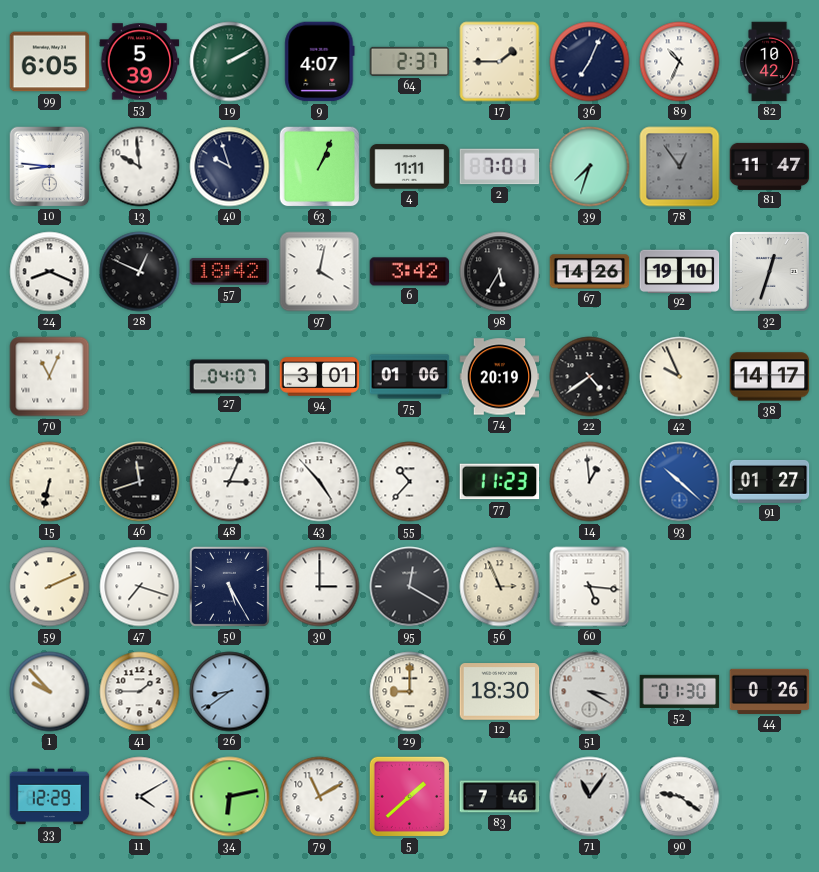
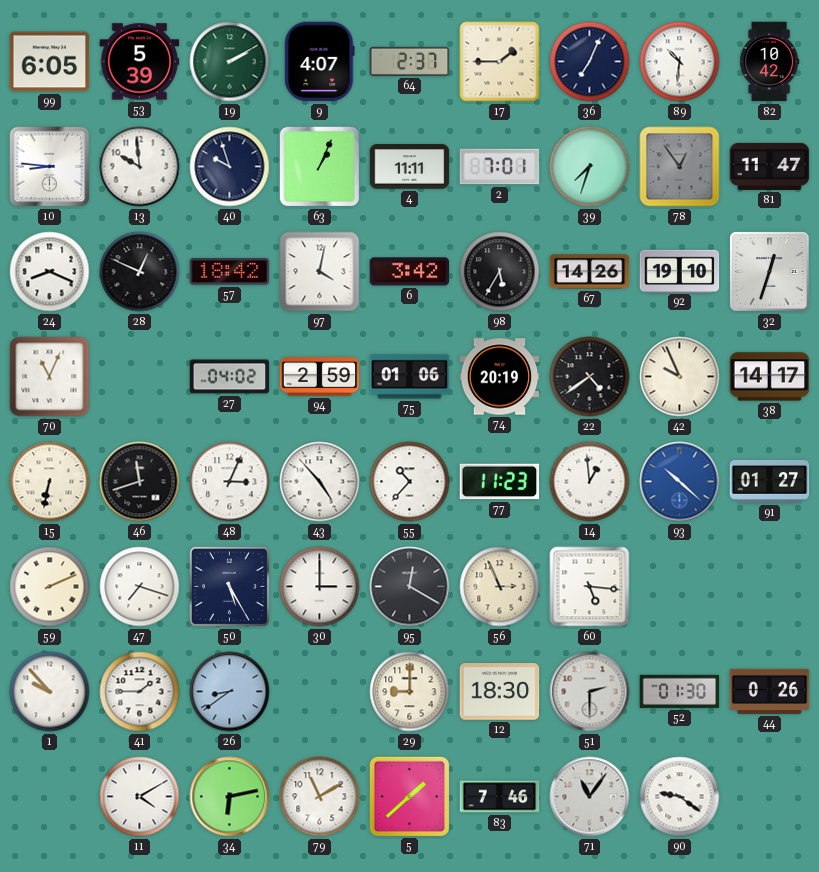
89: 10:34 -> 10:31
27: 04:07 -> 04:02
94: 3:01 -> 2:59
51: 3:20 -> 2:30
33: 12:29 -> none
